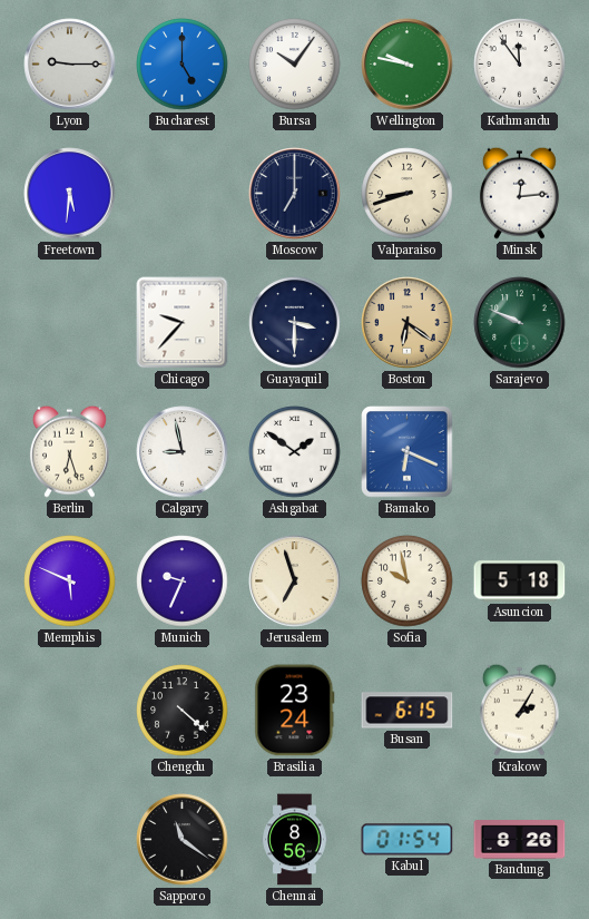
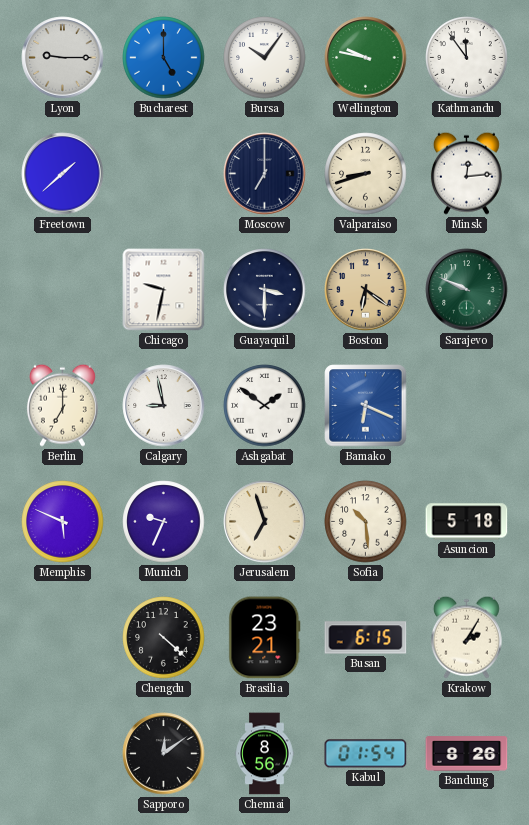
Freetown: 5:31 -> 1:38
Chicago: 9:37 -> 9:32
Berlin: 6:27 -> 7:00
Sofia: 9:58 -> 10:29
Brasilia: 23:24 -> 23:21
Sapporo: 11:21 -> 12:09
